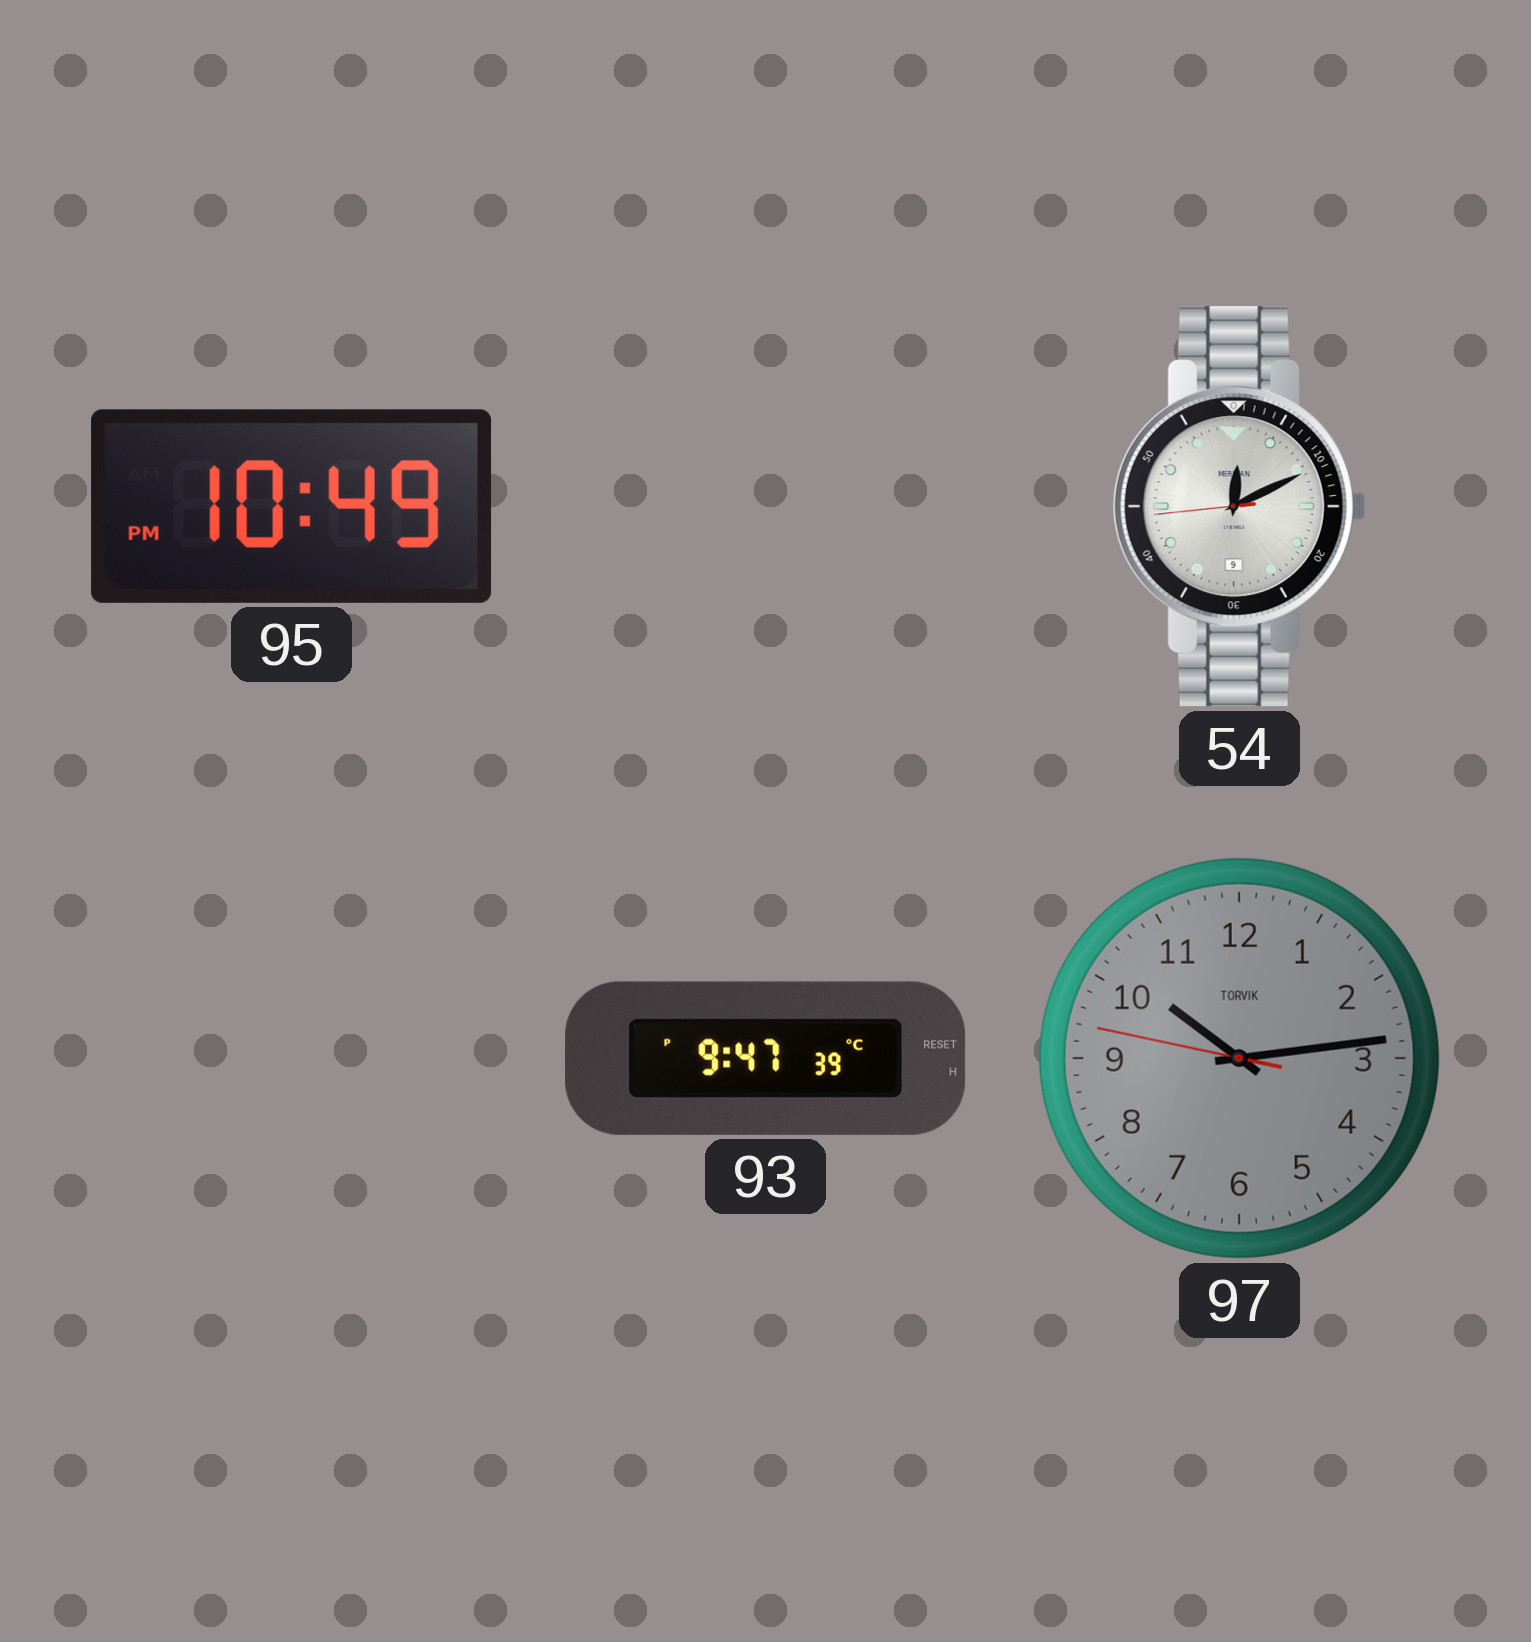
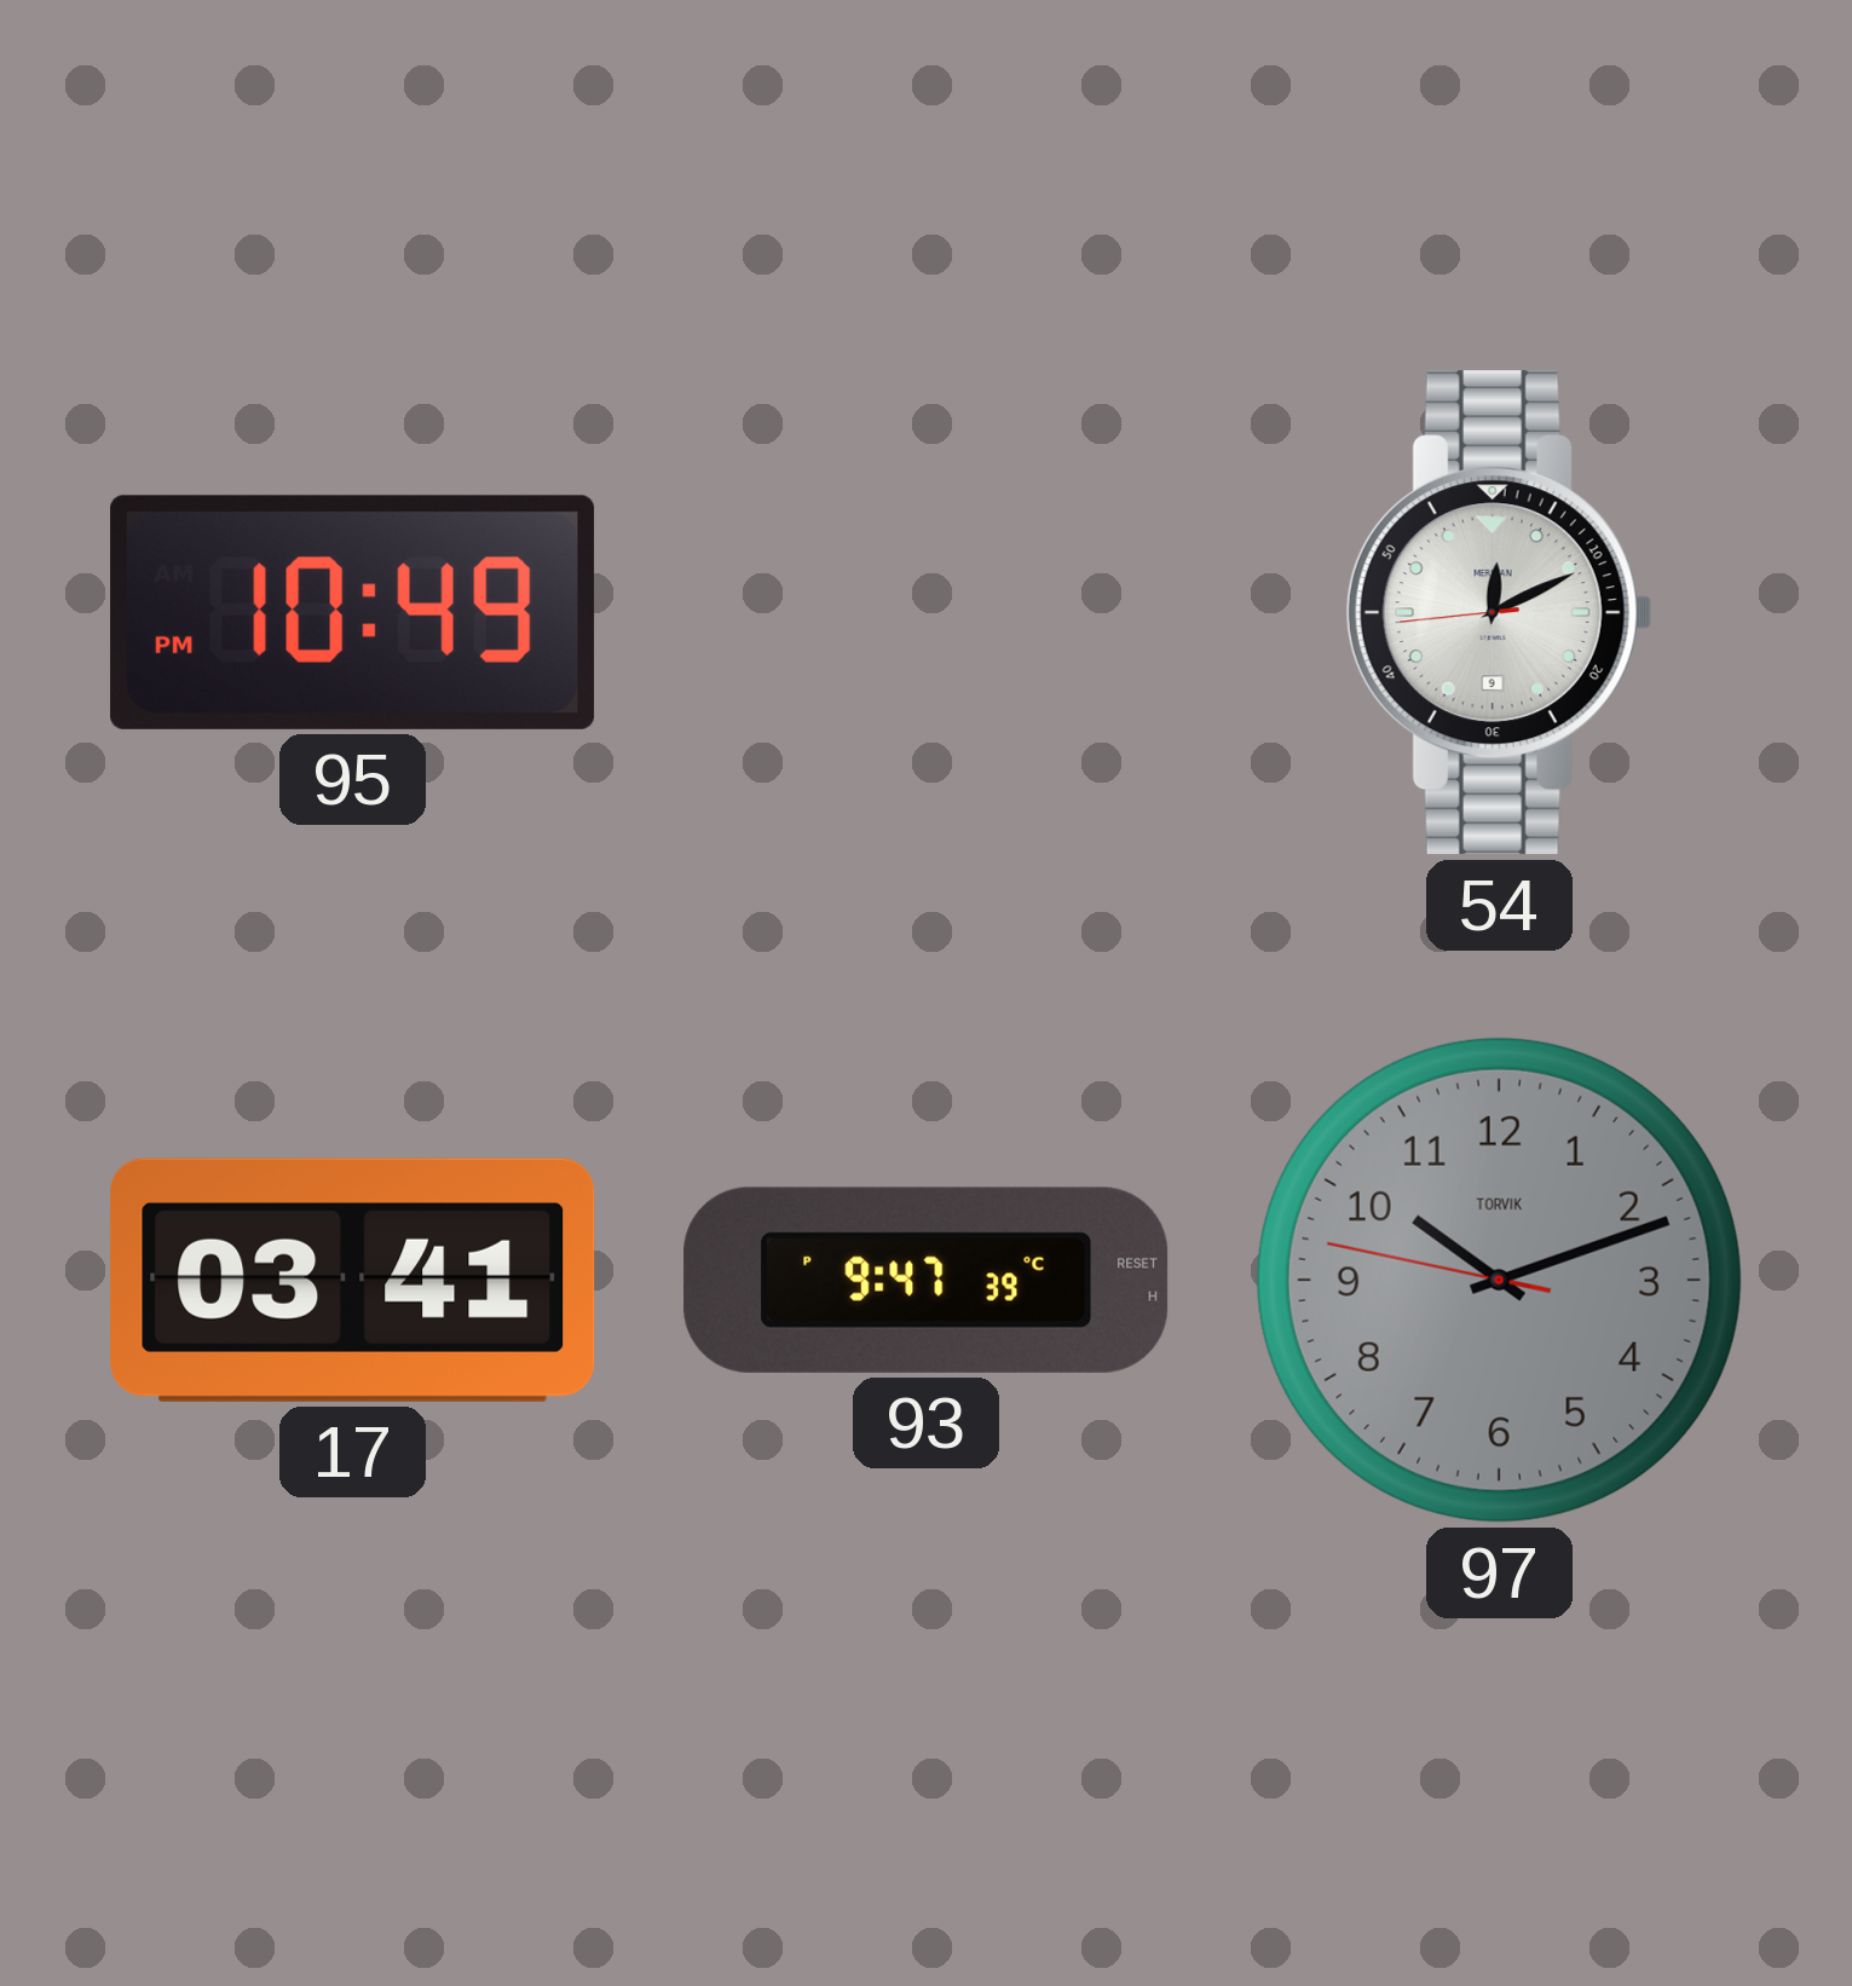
17: none -> 03:41
97: 10:13 -> 10:11
